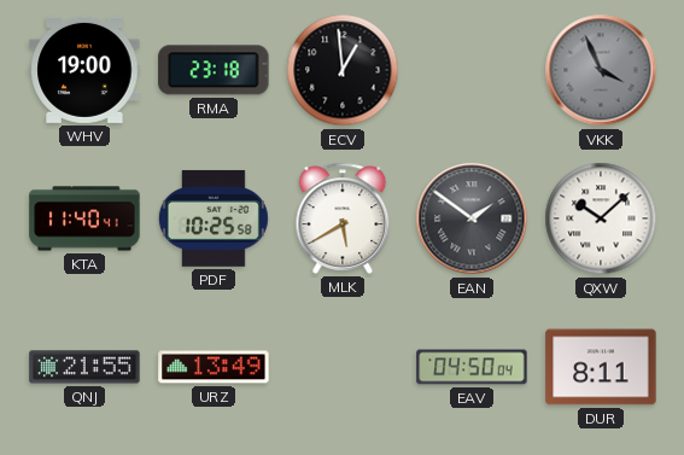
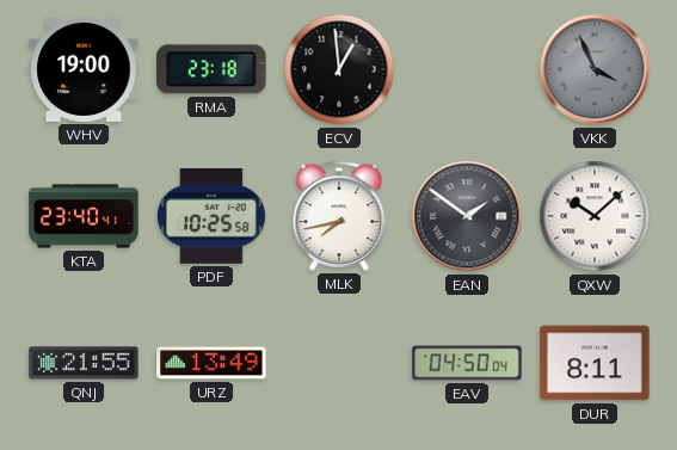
KTA: 11:40 -> 23:40
MLK: 5:40 -> 7:43
